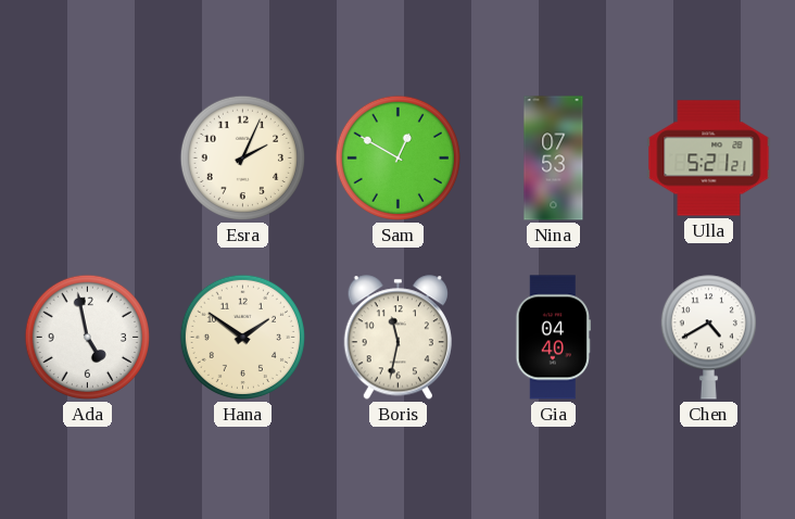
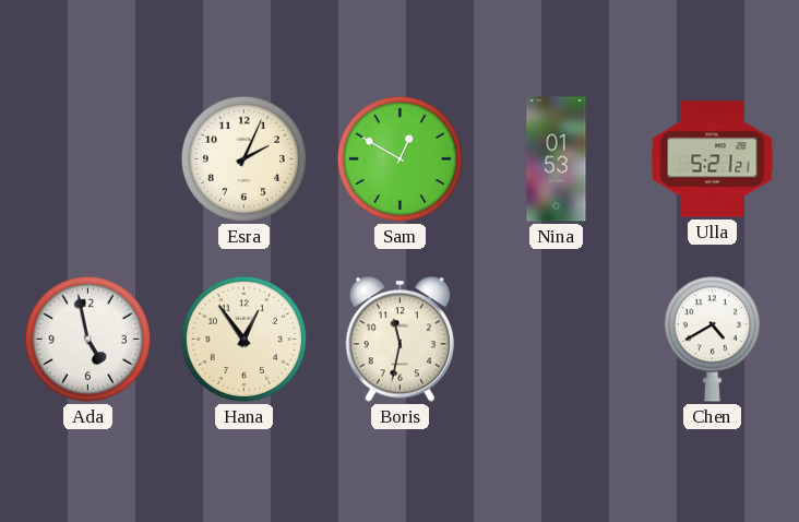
Nina: 07:53 -> 01:53
Hana: 1:51 -> 12:54
Gia: 04:40 -> none
